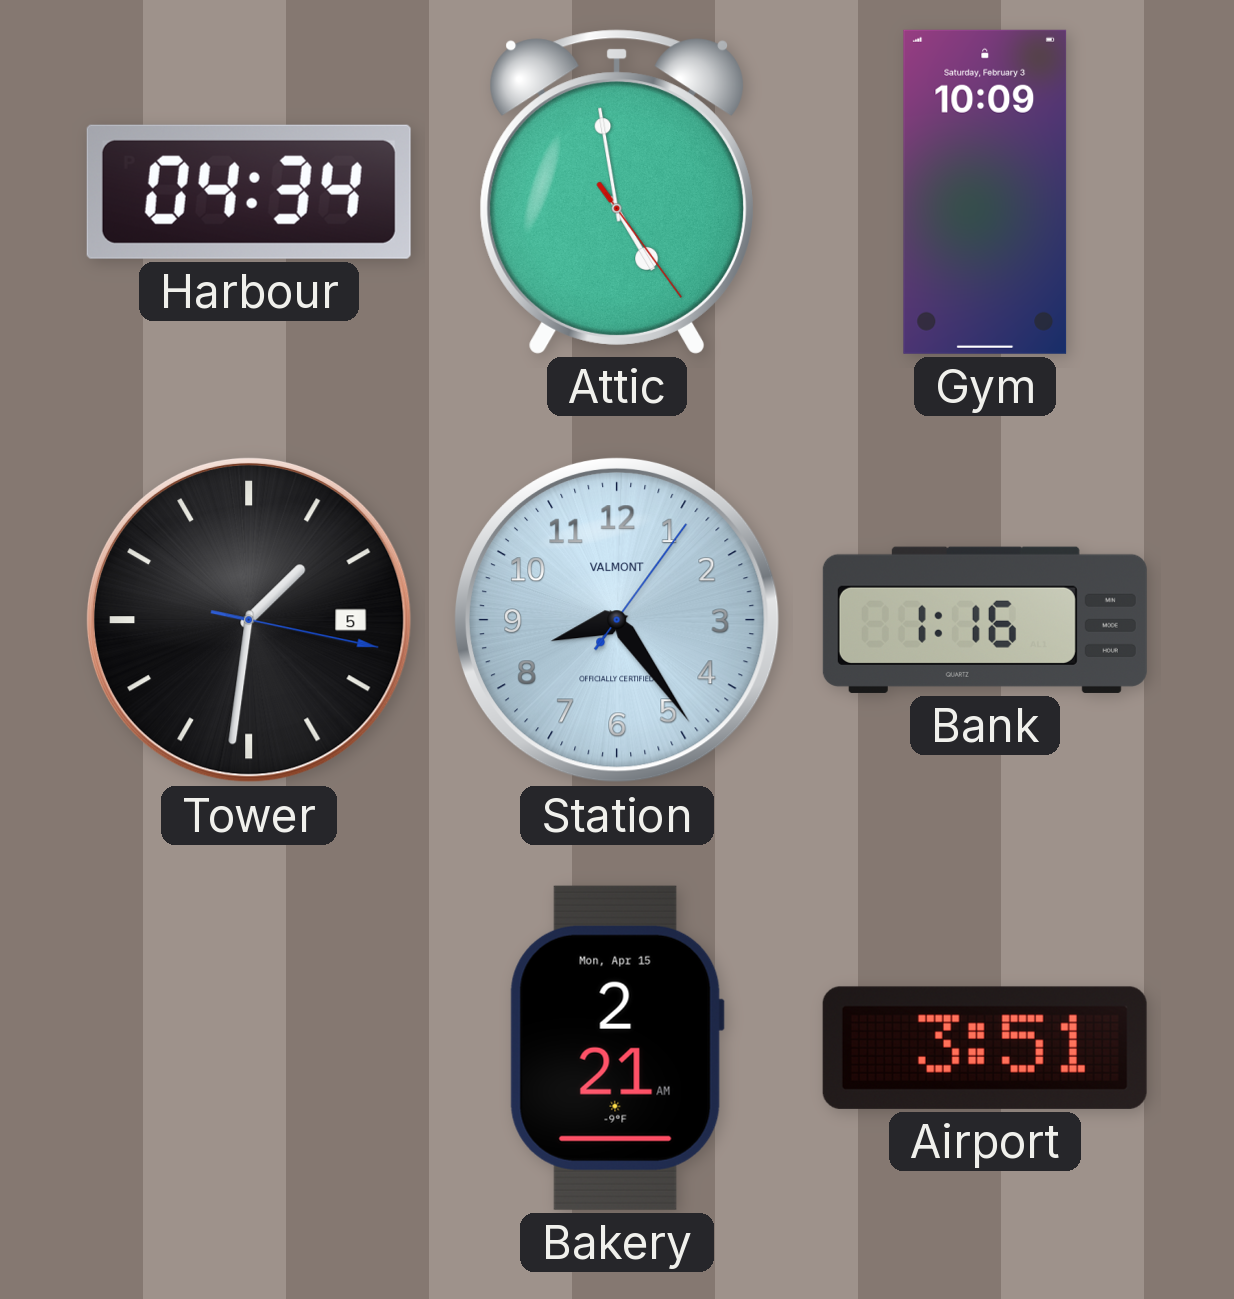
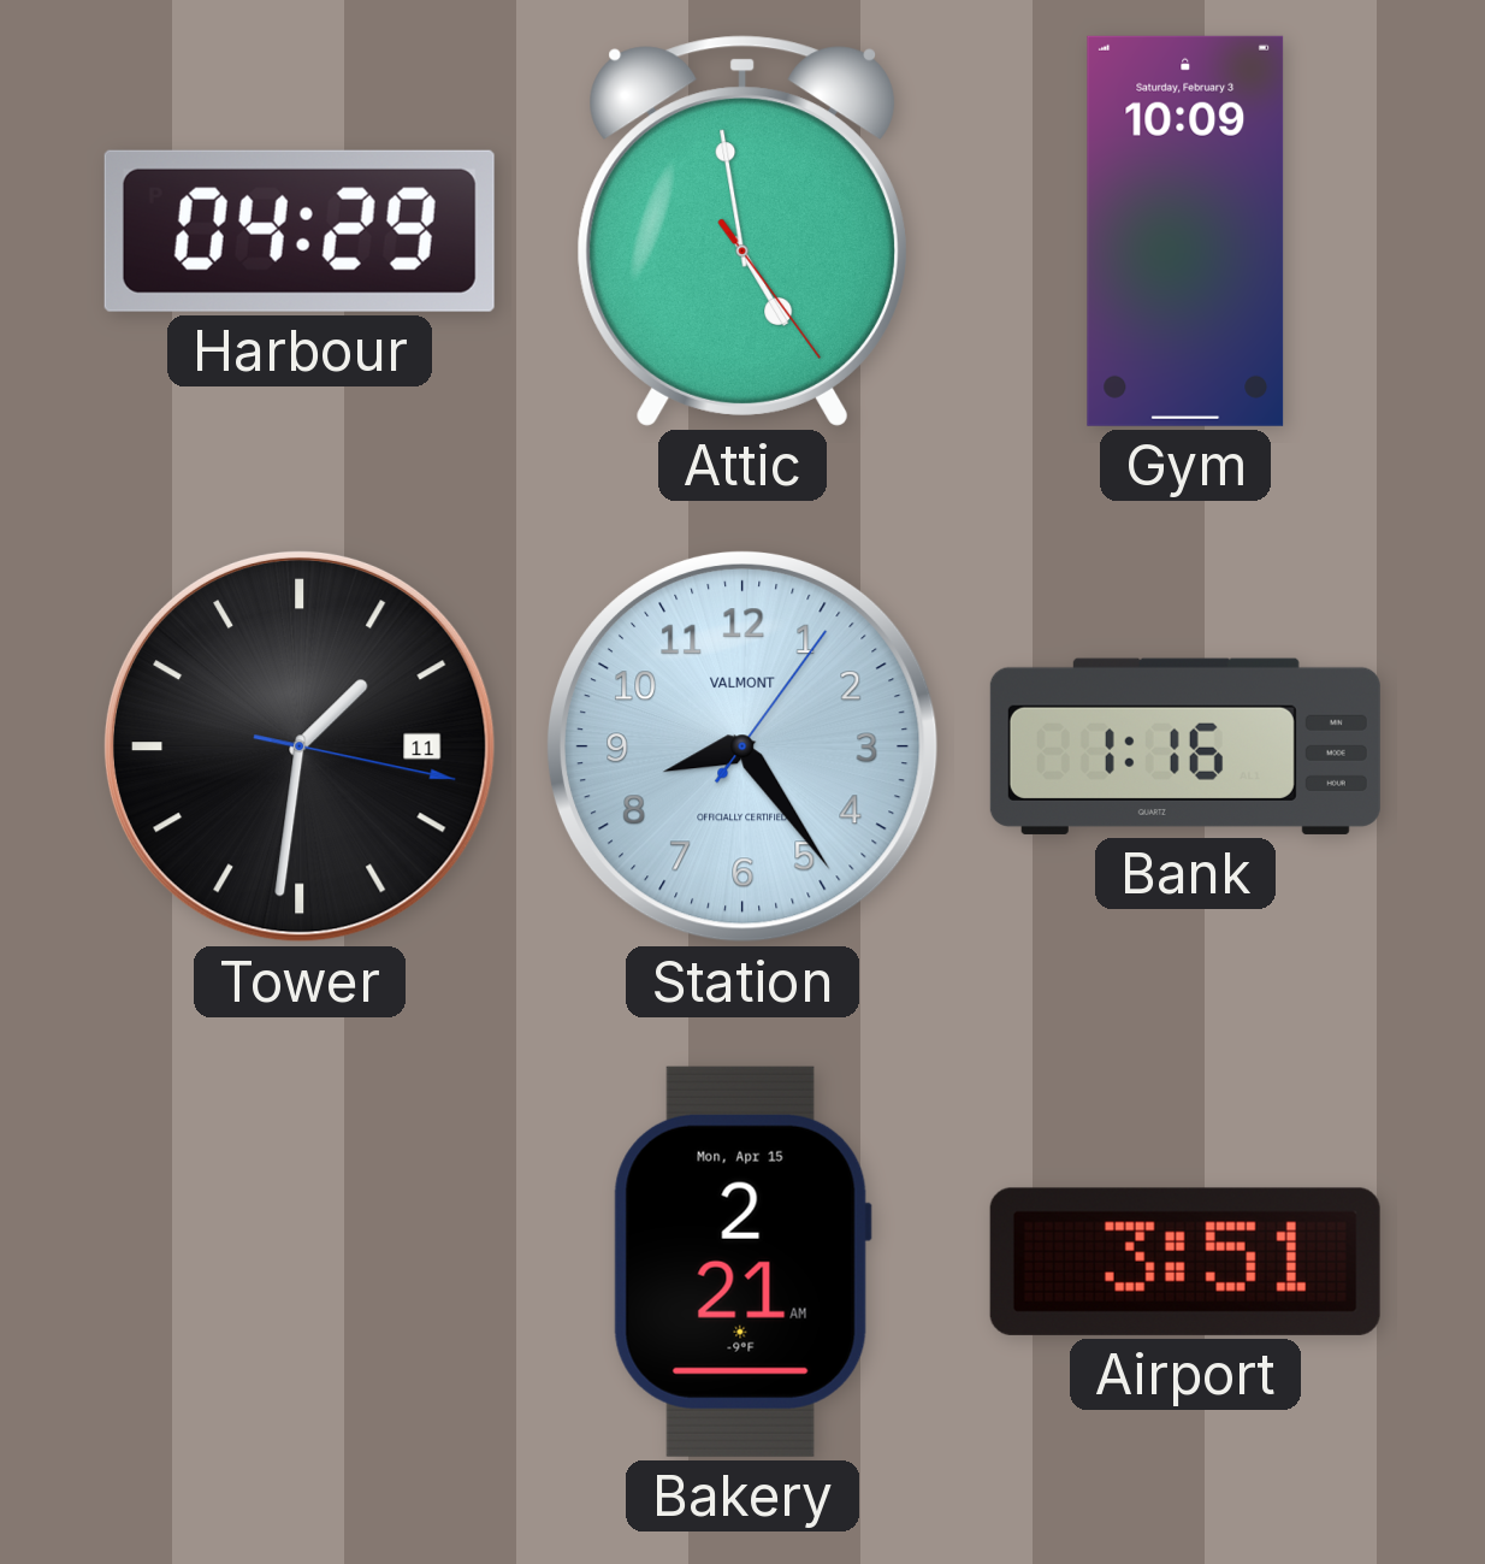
Harbour: 04:34 -> 04:29
Tower date: 5 -> 11
